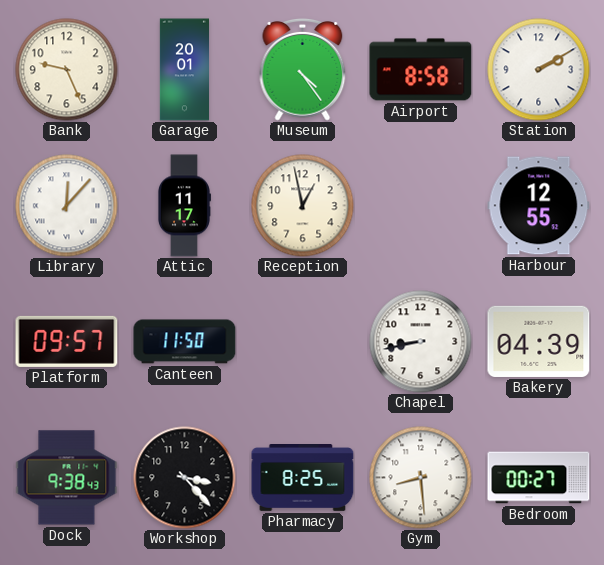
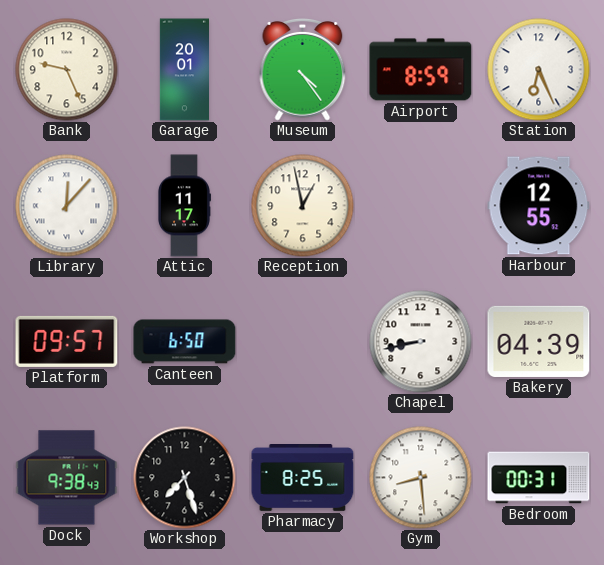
Airport: 8:58 -> 8:59
Station: 2:10 -> 6:26
Canteen: 11:50 -> 6:50
Workshop: 3:23 -> 7:27
Bedroom: 00:27 -> 00:31
